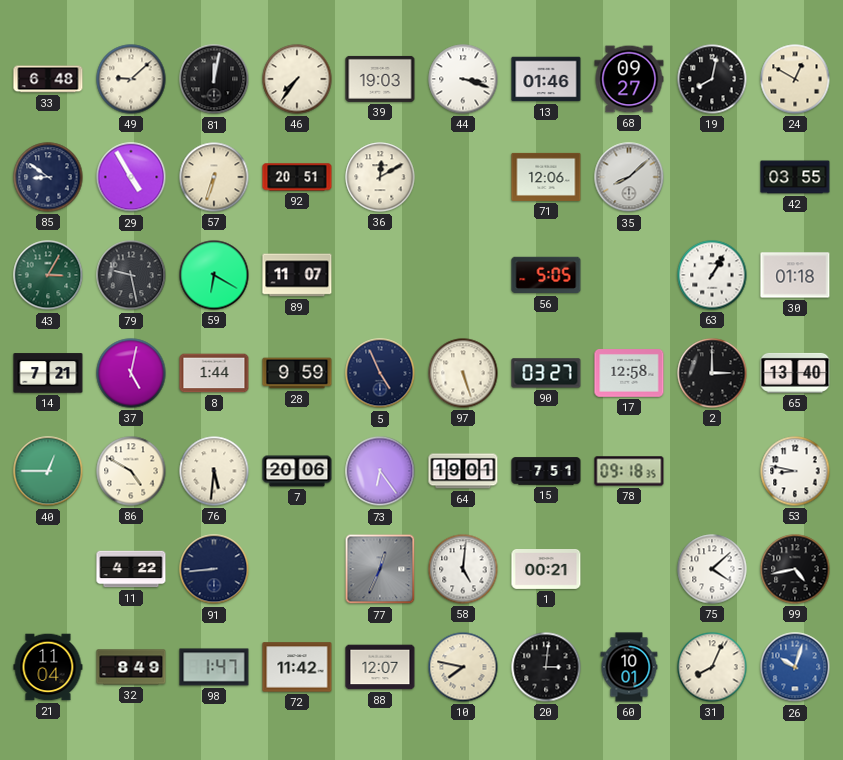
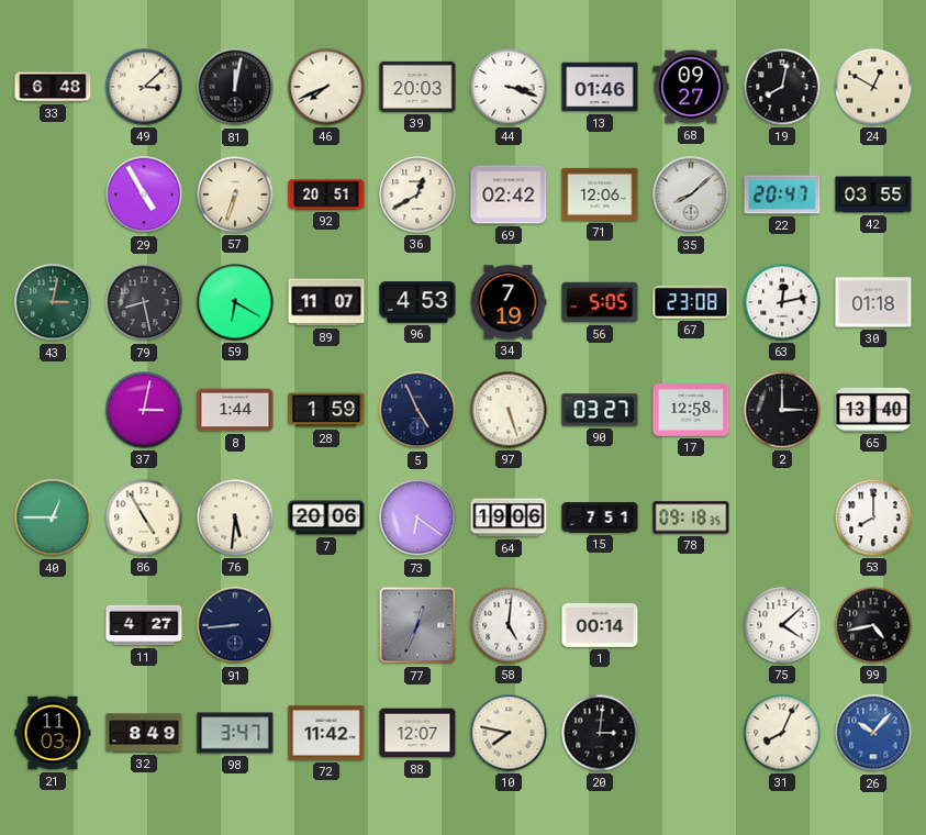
49: 9:08 -> 3:08
46: 7:36 -> 7:41
39: 19:03 -> 20:03
85: 8:51 -> none
36: 12:10 -> 12:40
69: none -> 02:42
22: none -> 20:47
43: 3:05 -> 3:02
79: 9:28 -> 8:28
96: none -> 4:53
34: none -> 7:19
67: none -> 23:08
63: 1:05 -> 12:13
14: 7:21 -> none
37: 5:02 -> 3:02
28: 9:59 -> 1:59
86: 4:50 -> 4:55
73: 6:24 -> 6:21
64: 19:01 -> 19:06
53: 8:47 -> 8:00
11: 4:22 -> 4:27
1: 00:21 -> 00:14
21: 11:04 -> 11:03
98: 1:47 -> 3:47
60: 10:01 -> none
26: 10:03 -> 10:07
